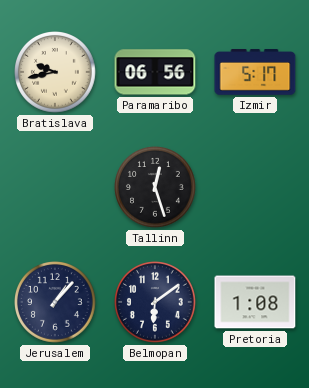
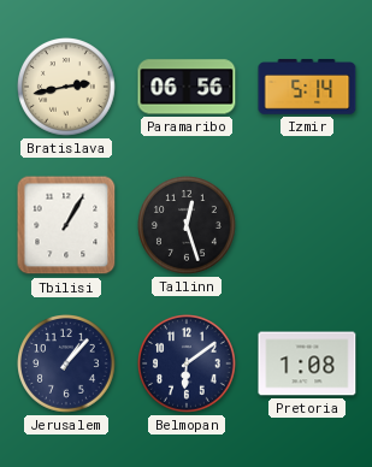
Bratislava: 9:43 -> 2:43
Izmir: 5:17 -> 5:14
Tbilisi: none -> 1:05
